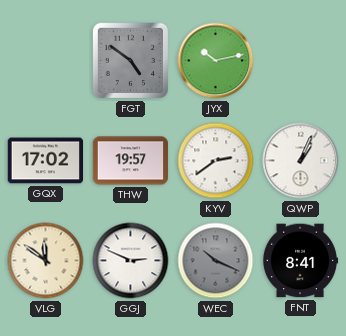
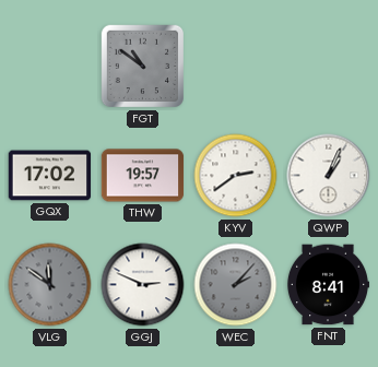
FGT: 4:51 -> 10:51
JYX: 10:13 -> none
VLG dial: cream -> grey
WEC: 10:19 -> 2:07
